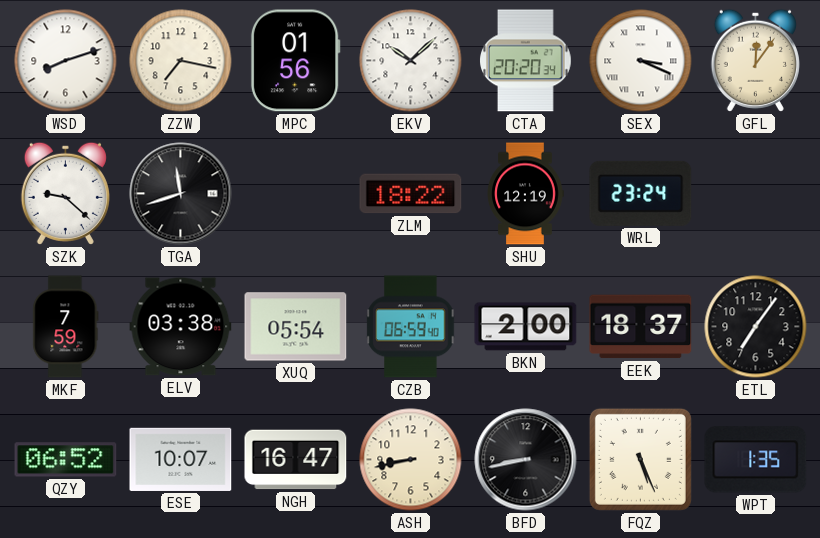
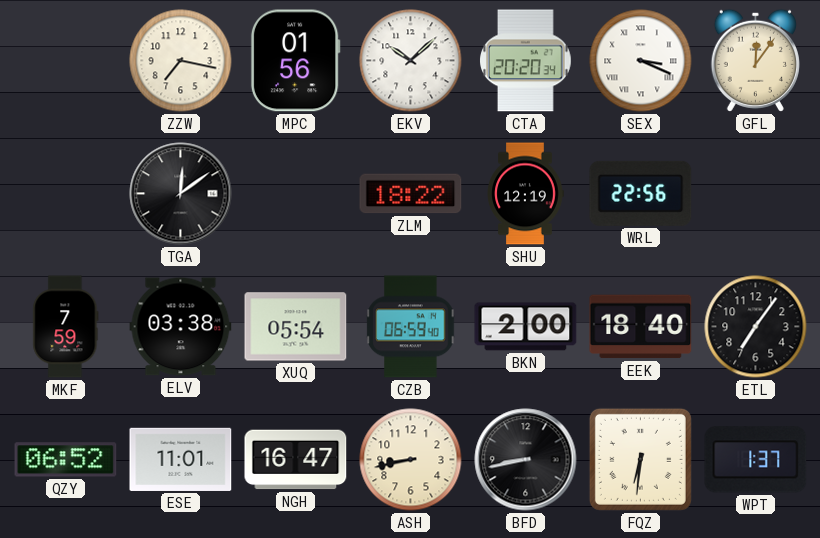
WSD: 8:12 -> none
SZK: 9:22 -> none
TGA: 11:42 -> 12:09
WRL: 23:24 -> 22:56
EEK: 18:37 -> 18:40
ESE: 10:07 -> 11:01
FQZ: 5:26 -> 6:31
WPT: 1:35 -> 1:37
